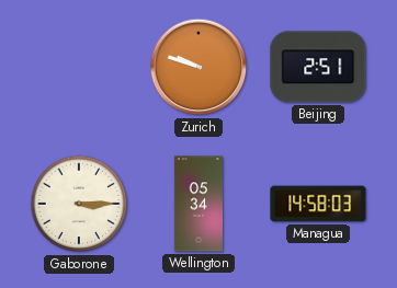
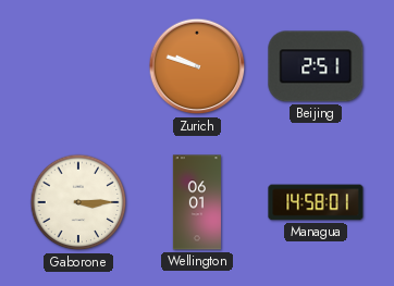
Wellington: 05:34 -> 06:01
Managua: 14:58:03 -> 14:58:01
